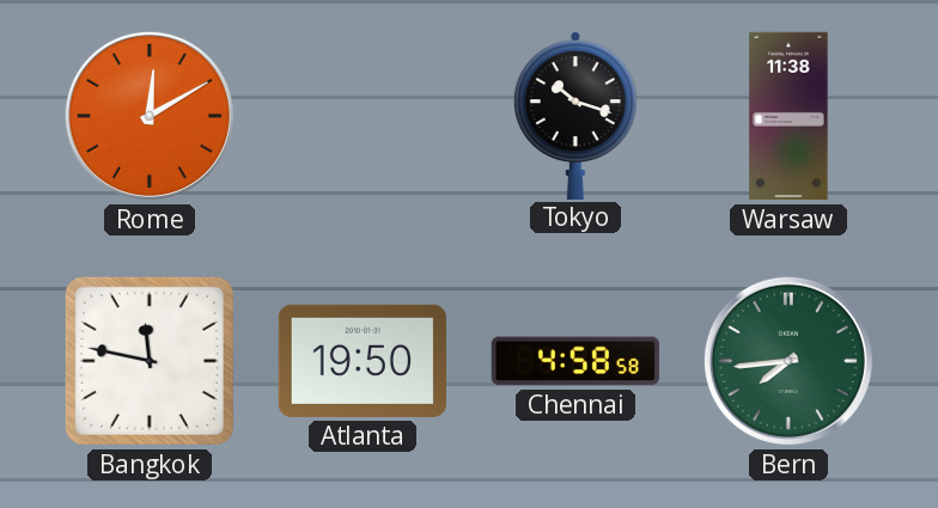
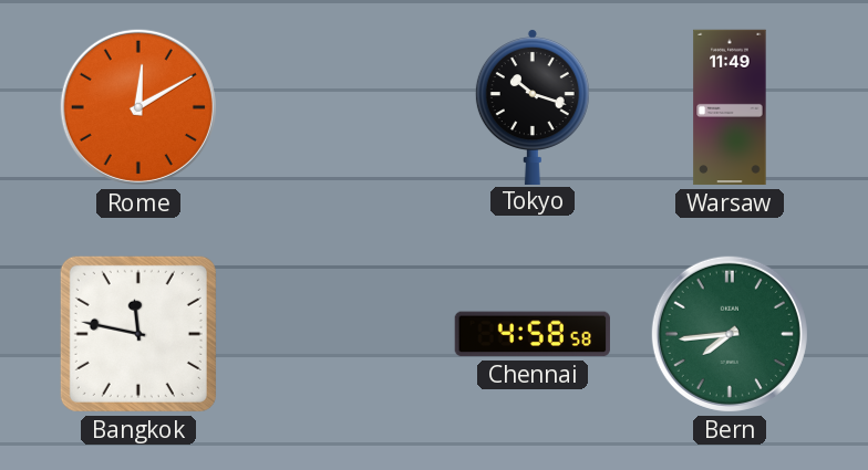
Warsaw: 11:38 -> 11:49
Atlanta: 19:50 -> none
